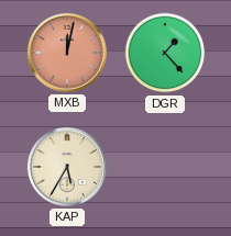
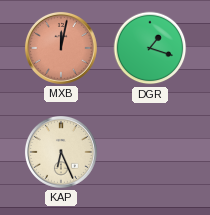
DGR: 1:23 -> 1:18
KAP: 5:35 -> 6:26
